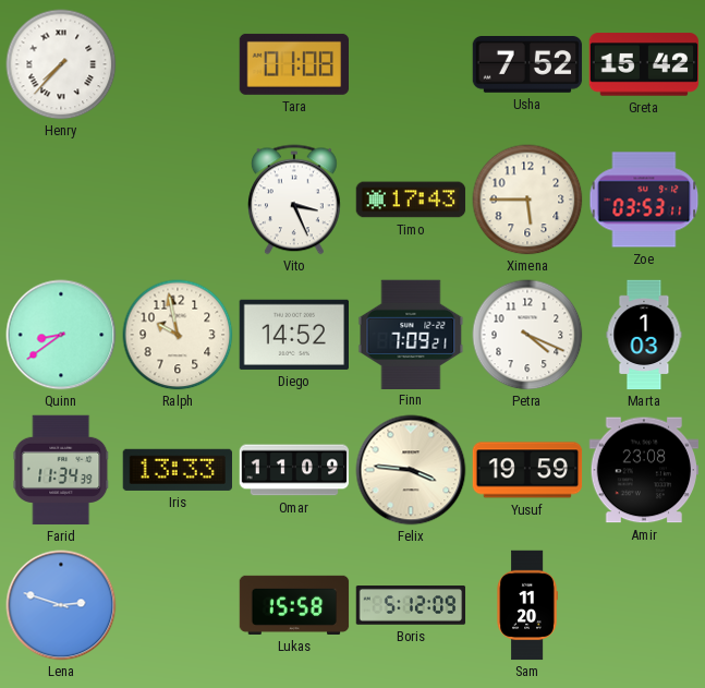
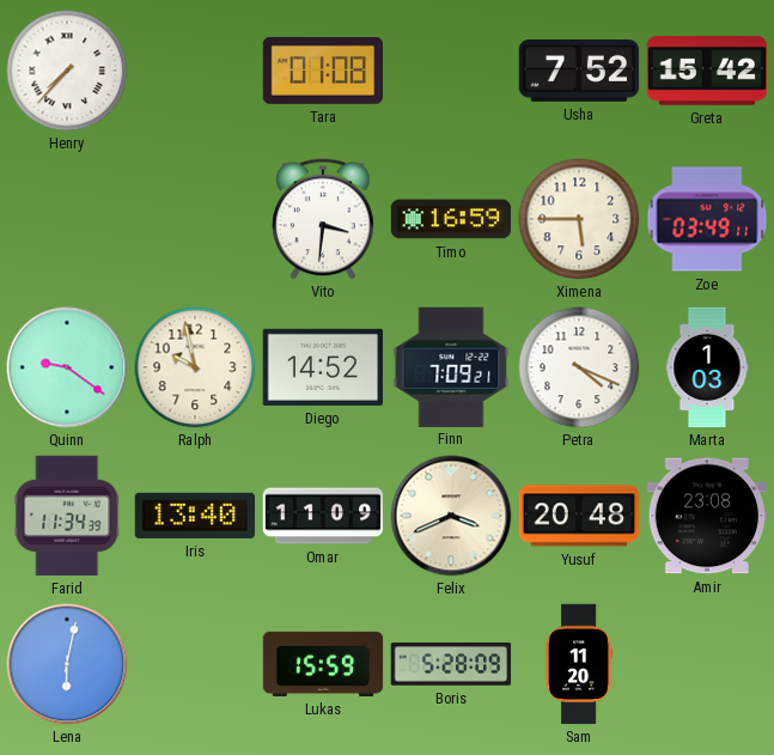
Vito: 3:26 -> 3:31
Timo: 17:43 -> 16:59
Zoe: 03:53 -> 03:49
Quinn: 8:39 -> 9:21
Iris: 13:33 -> 13:40
Felix: 3:46 -> 3:41
Yusuf: 19:59 -> 20:48
Lena: 2:48 -> 6:02
Lukas: 15:58 -> 15:59
Boris: 5:12 -> 5:28
